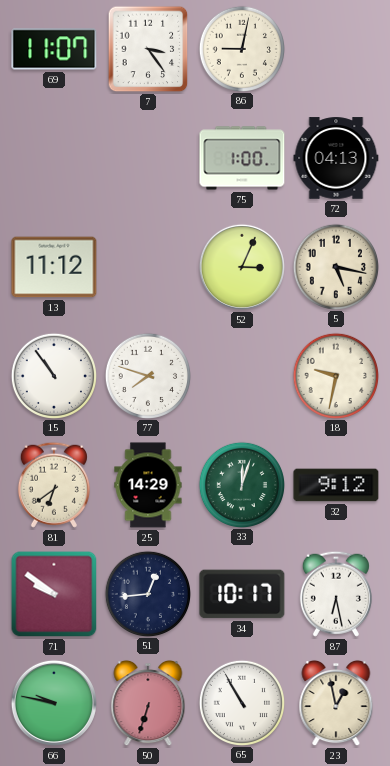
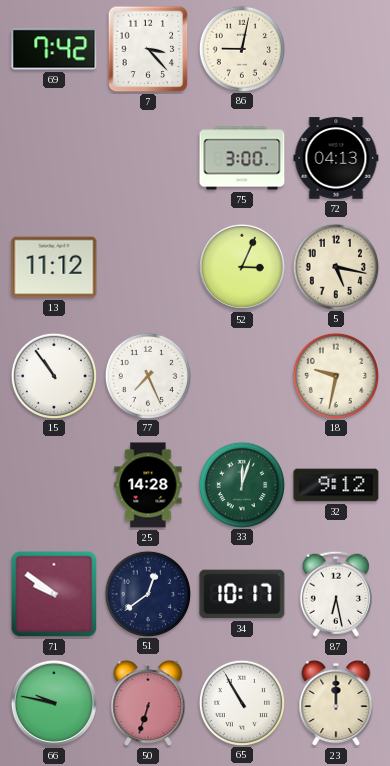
69: 11:07 -> 7:42
7: 3:24 -> 3:23
75: 1:00 -> 3:00
77: 7:48 -> 7:26
81: 6:39 -> none
25: 14:29 -> 14:28
51: 12:44 -> 12:39
23: 12:58 -> 12:00
